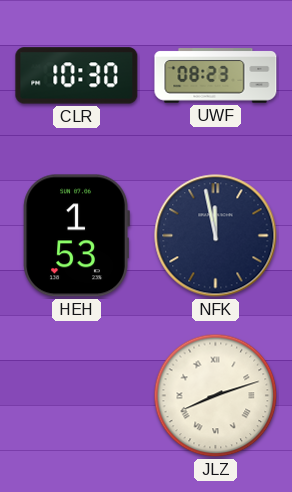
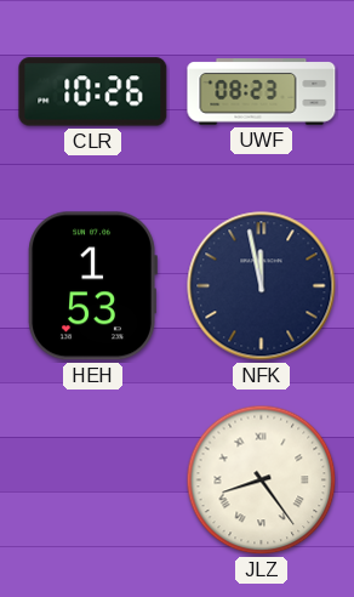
CLR: 10:30 -> 10:26
JLZ: 8:12 -> 8:24
